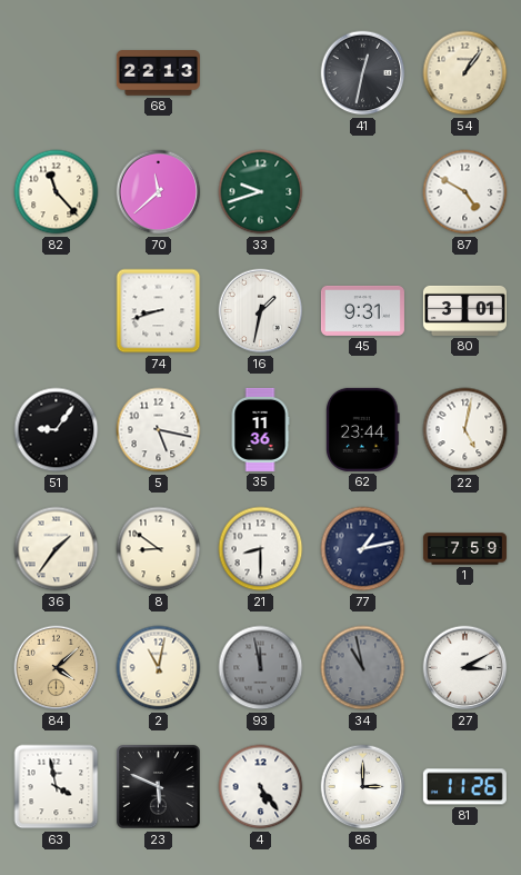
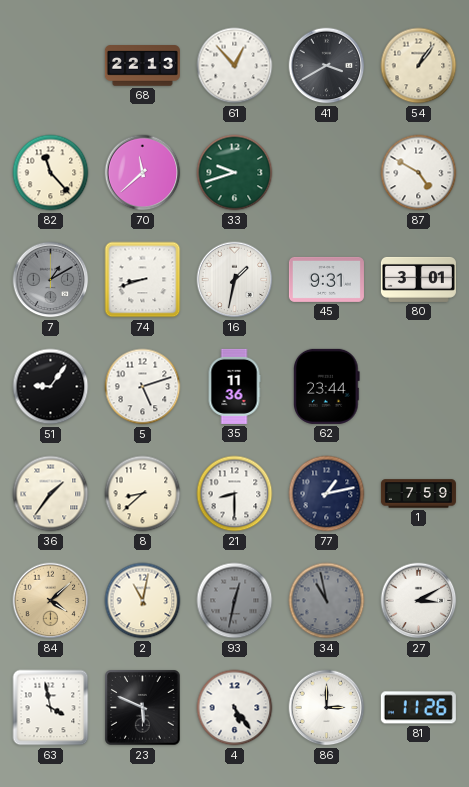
61: none -> 12:53
41: 12:32 -> 3:40
7: none -> 1:10
5: 5:17 -> 5:12
22: 5:02 -> none
8: 8:51 -> 8:38
93: 11:58 -> 12:32
